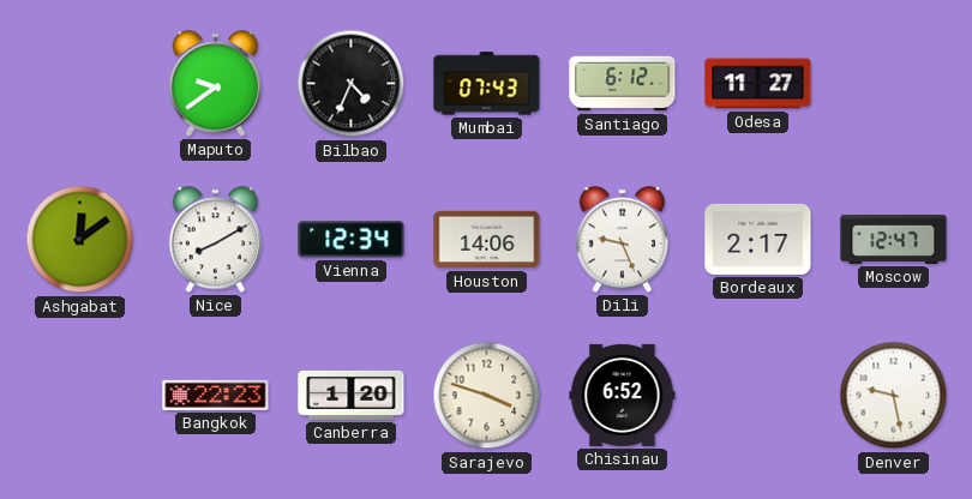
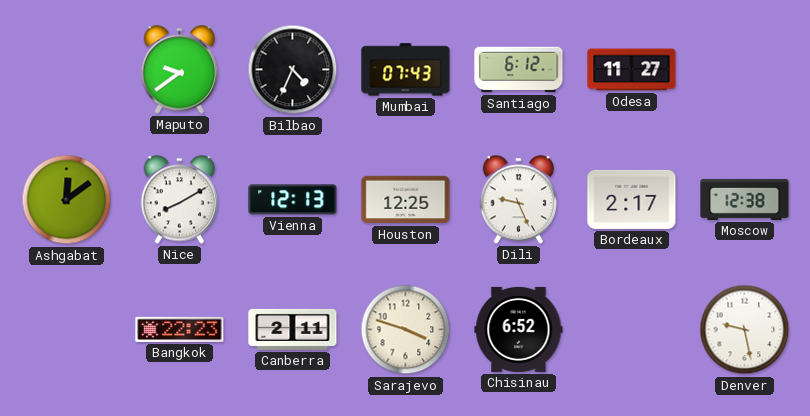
Vienna: 12:34 -> 12:13
Houston: 14:06 -> 12:25
Moscow: 12:47 -> 12:38
Canberra: 1:20 -> 2:11
